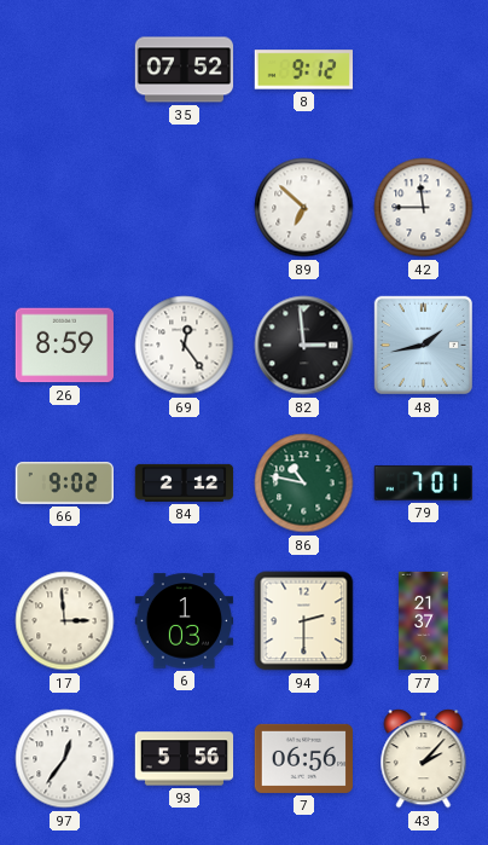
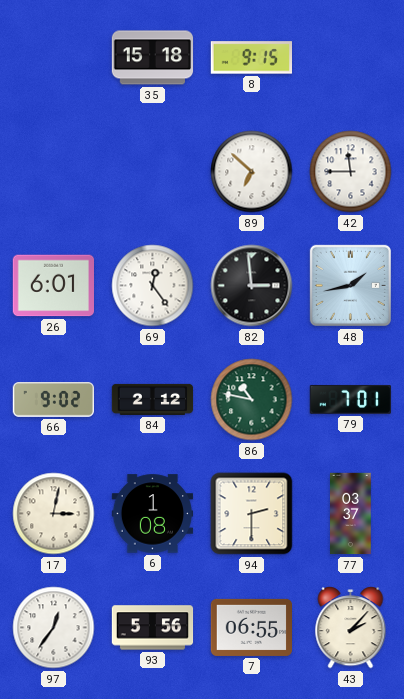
35: 07:52 -> 15:18
8: 9:12 -> 9:15
26: 8:59 -> 6:01
17: 2:59 -> 3:02
6: 1:03 -> 1:08
77: 21:37 -> 03:37
7: 06:56 -> 06:55
